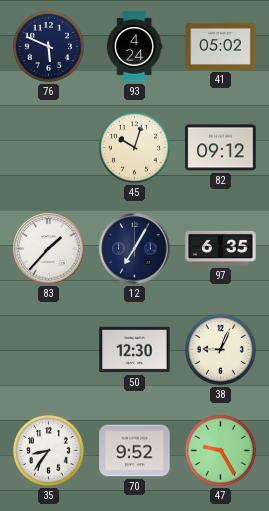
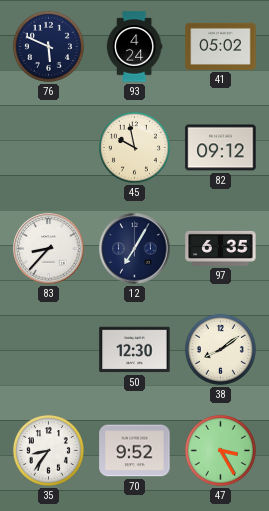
45: 10:03 -> 9:58
83: 1:37 -> 8:37
38: 9:04 -> 8:09
47: 9:25 -> 3:25
